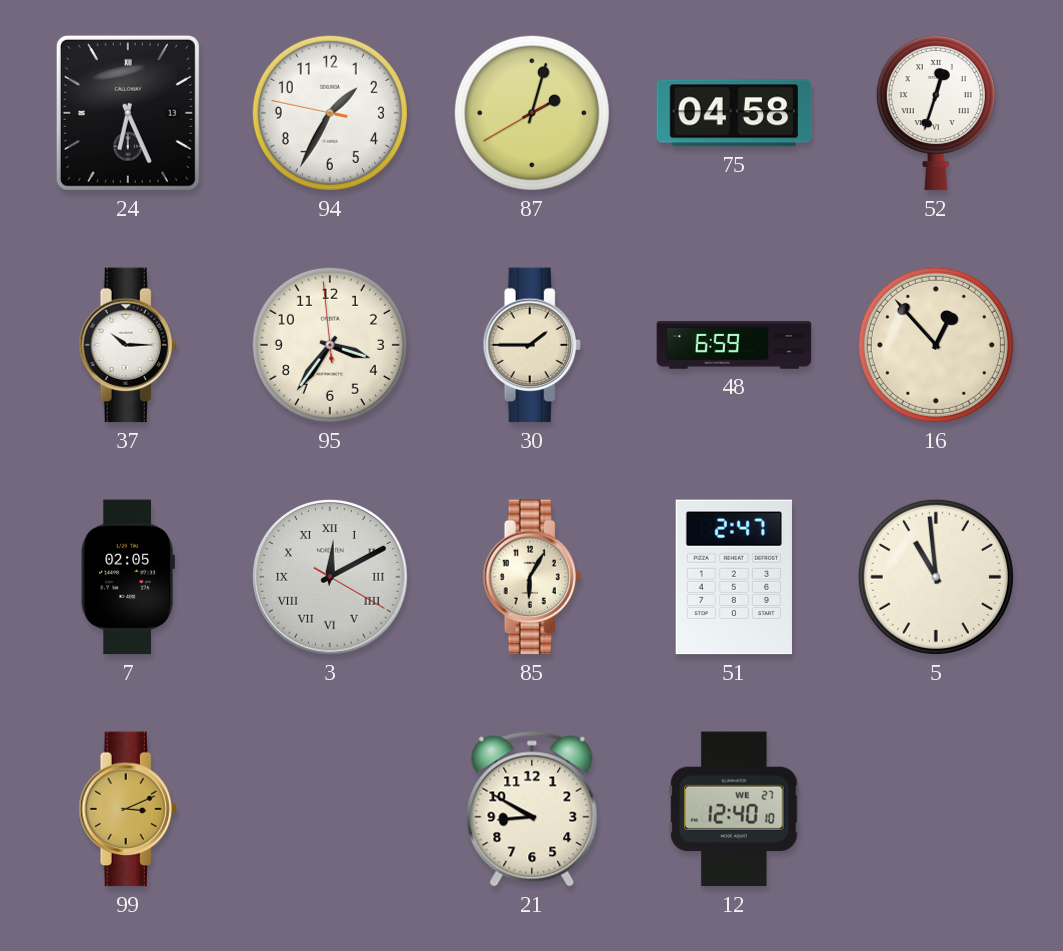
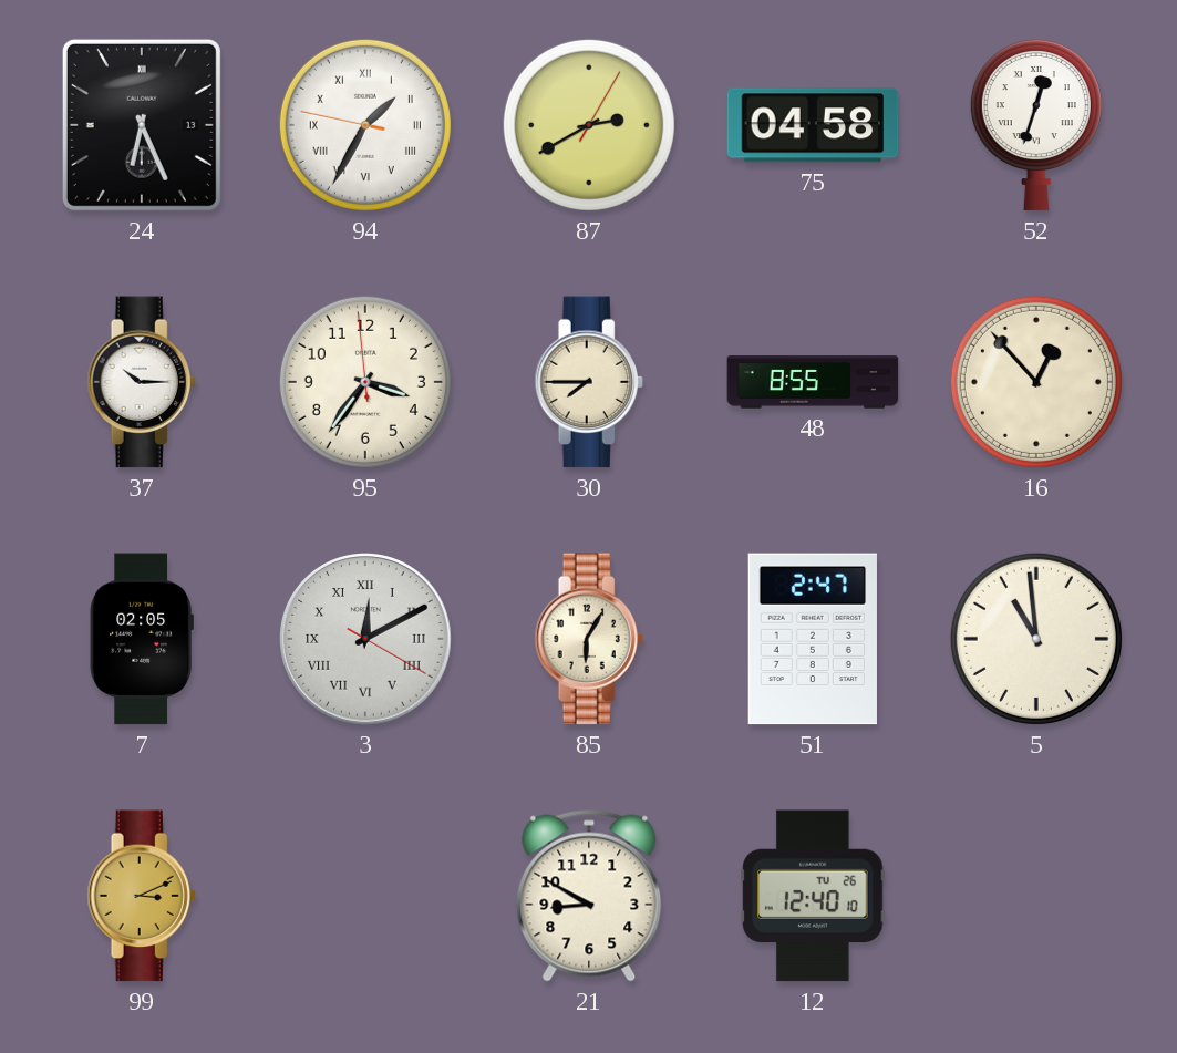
94 numerals: Arabic -> Roman
87: 2:02 -> 2:40
30: 1:45 -> 7:45
48: 6:59 -> 8:55
12 date: WE 27 -> TU 26
